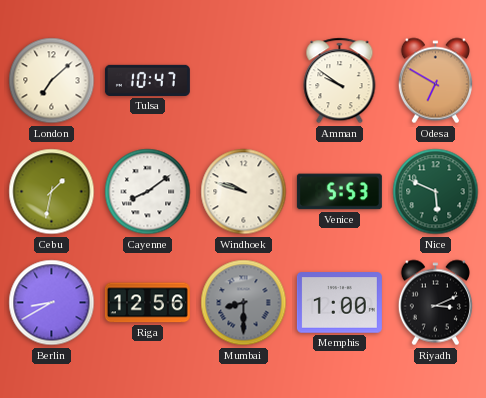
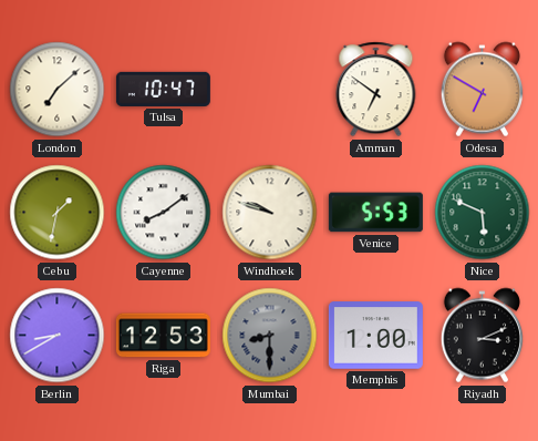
Amman: 9:51 -> 6:51
Riga: 12:56 -> 12:53
